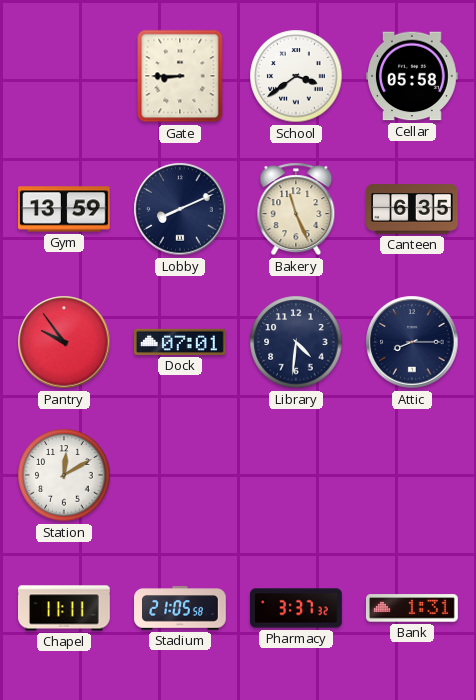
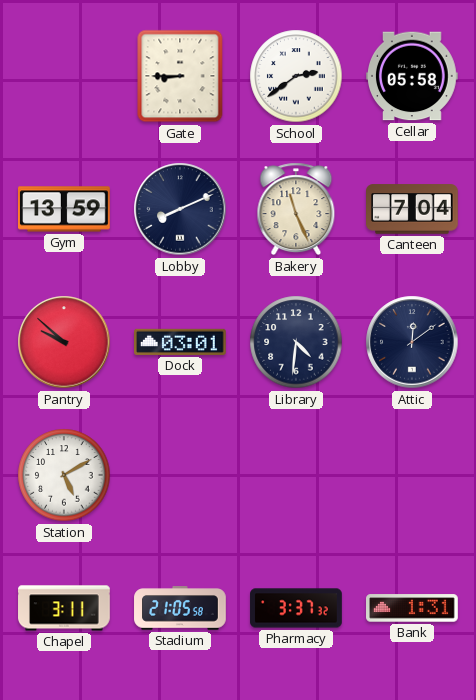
School: 3:39 -> 2:39
Canteen: 6:35 -> 7:04
Pantry: 9:54 -> 9:52
Dock: 07:01 -> 03:01
Attic: 8:15 -> 12:09
Station: 12:10 -> 5:10
Chapel: 11:11 -> 3:11
